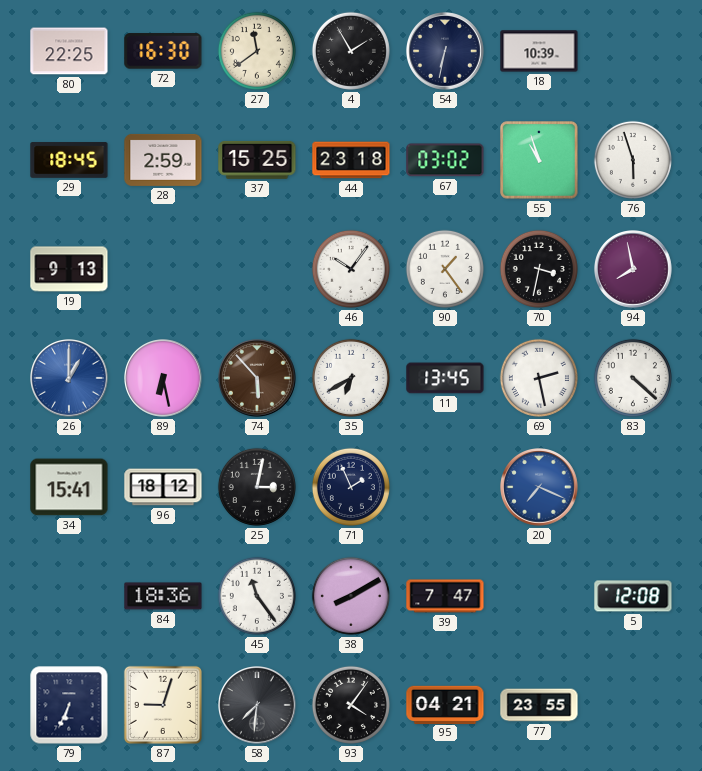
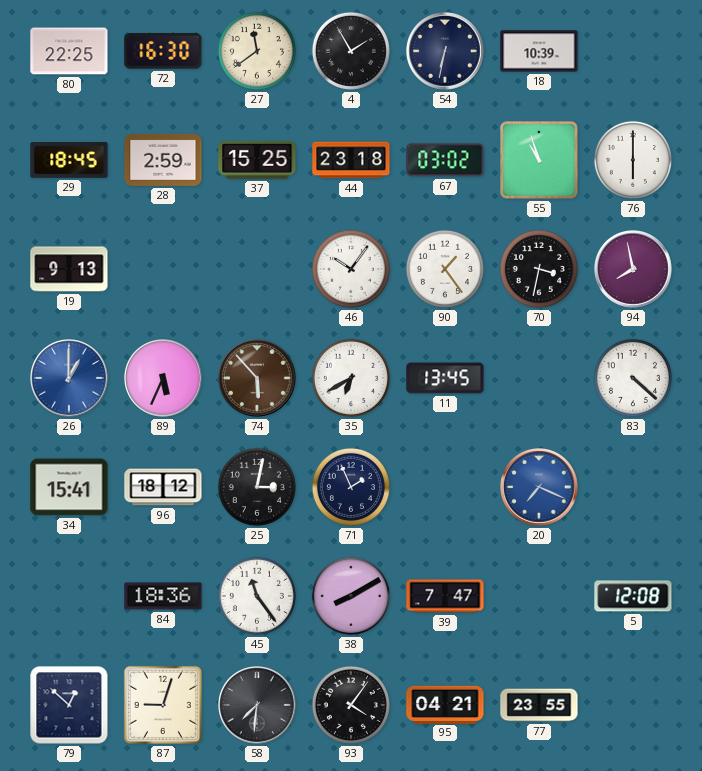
76: 5:57 -> 6:00
89: 6:28 -> 5:34
69: 2:28 -> none
79: 6:34 -> 12:52
